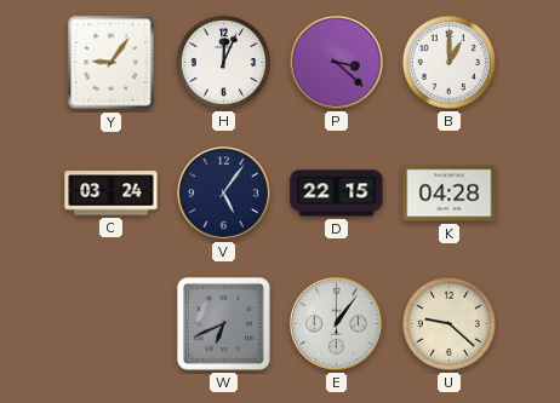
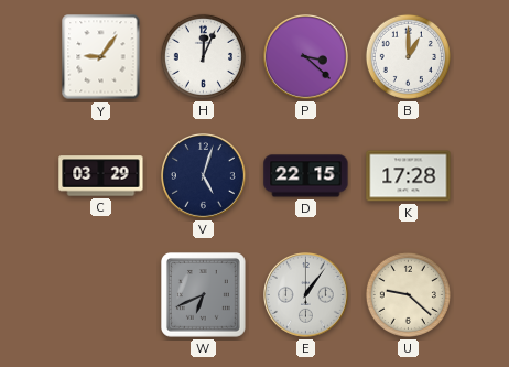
C: 03:24 -> 03:29
V: 5:06 -> 5:03
K: 04:28 -> 17:28
